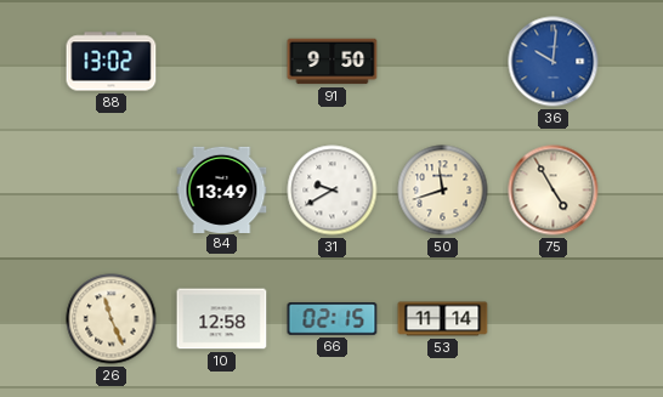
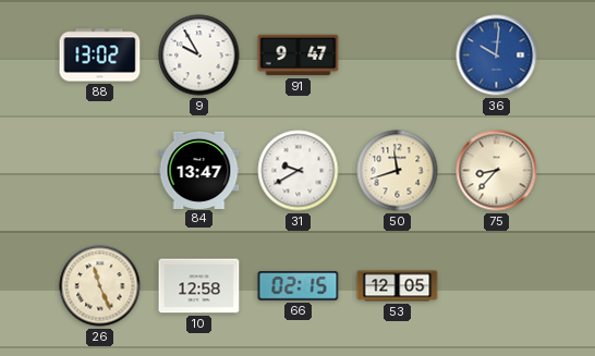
9: none -> 9:55
91: 9:50 -> 9:47
84: 13:49 -> 13:47
75: 4:55 -> 8:37
53: 11:14 -> 12:05
